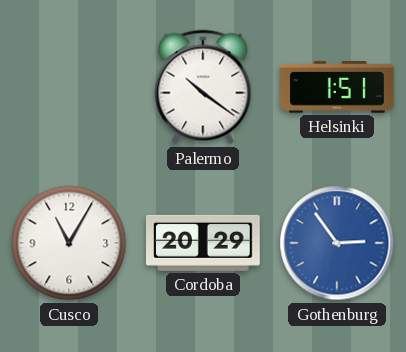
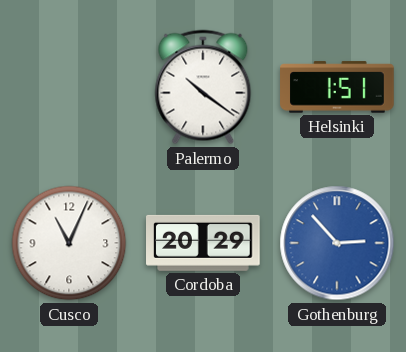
Cusco: 11:05 -> 11:04
Gothenburg: 2:54 -> 2:53
